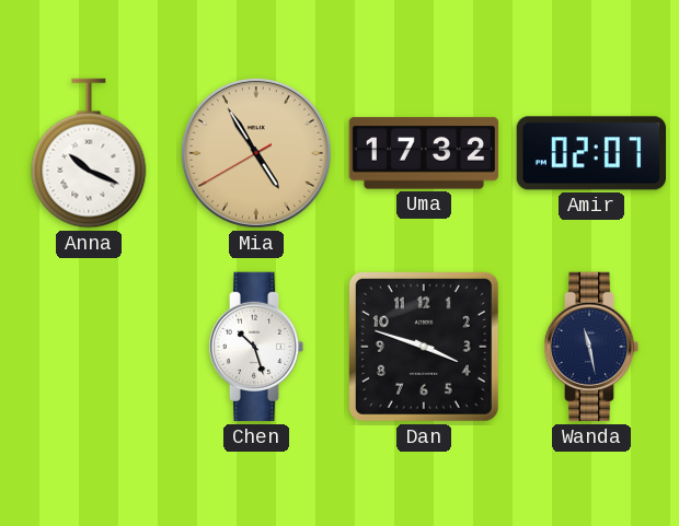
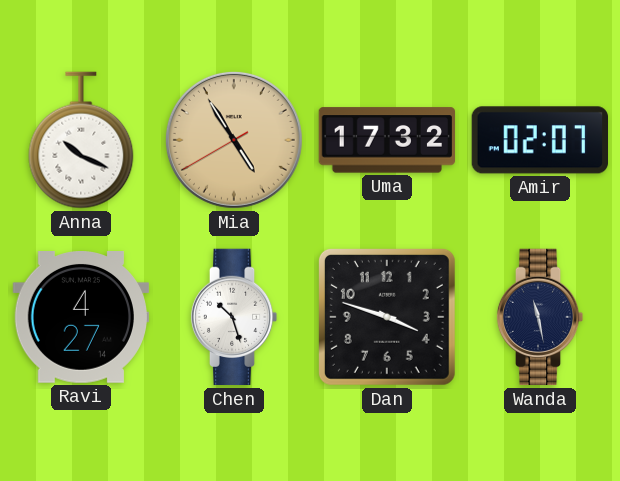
Ravi: none -> 4:27
